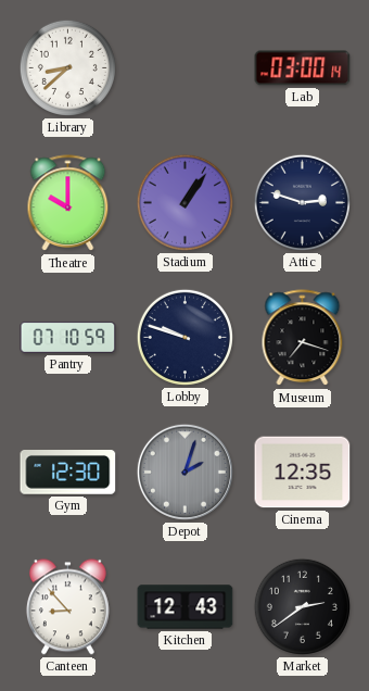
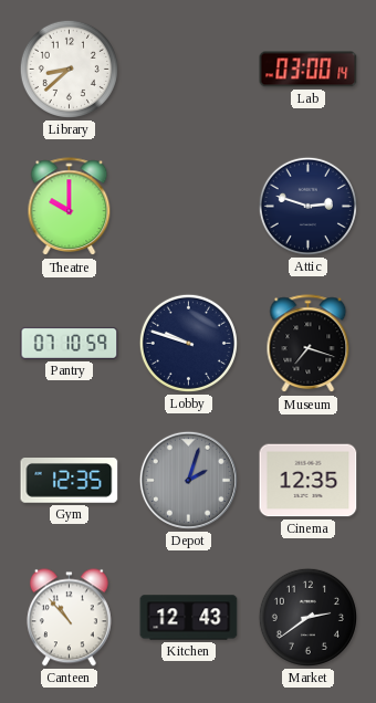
Stadium: 1:06 -> none
Gym: 12:30 -> 12:35
Canteen: 8:53 -> 10:53
